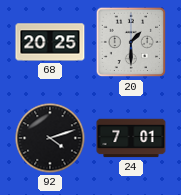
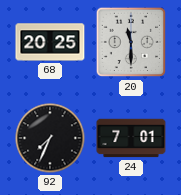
20: 1:30 -> 11:30
92: 4:12 -> 7:34
